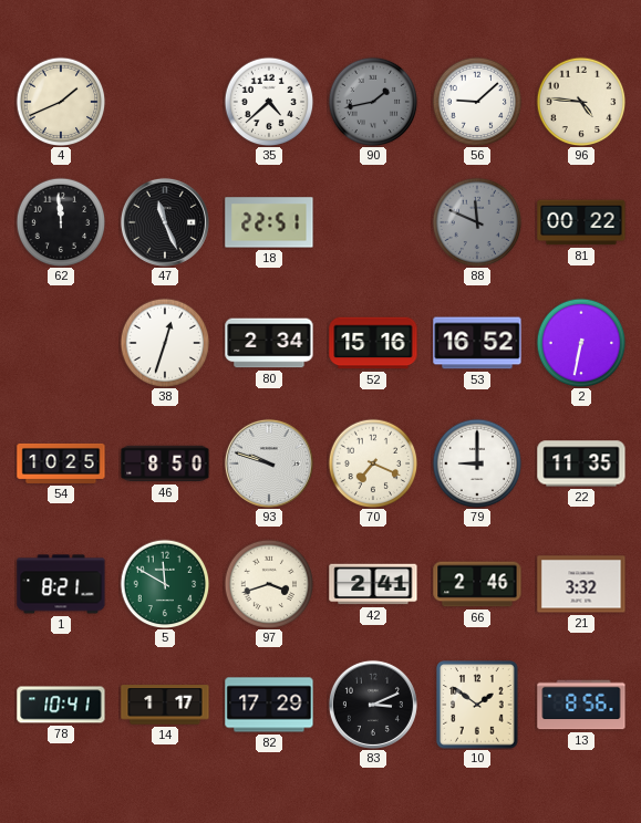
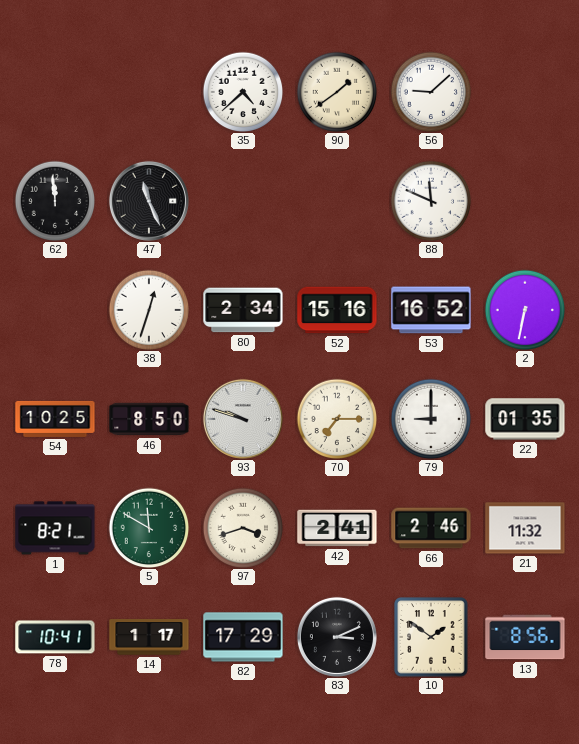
4: 1:41 -> none
90: 1:43 -> 1:39
90 dial: grey -> cream
96: 4:46 -> none
18: 22:51 -> none
88 dial: grey -> white
81: 00:22 -> none
70: 7:19 -> 7:15
22: 11:35 -> 01:35
21: 3:32 -> 11:32
